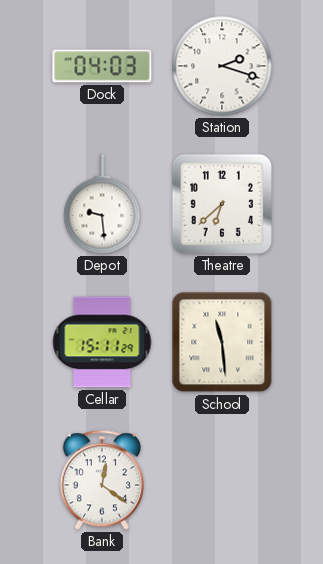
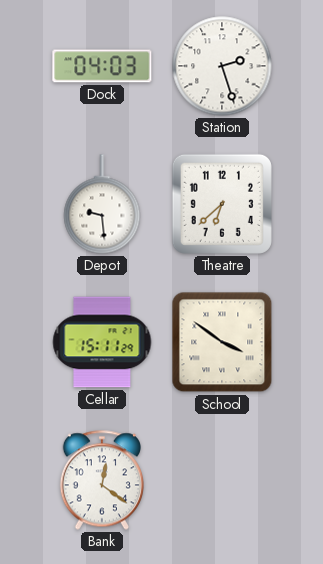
Station: 2:18 -> 2:27
School: 11:29 -> 3:51
